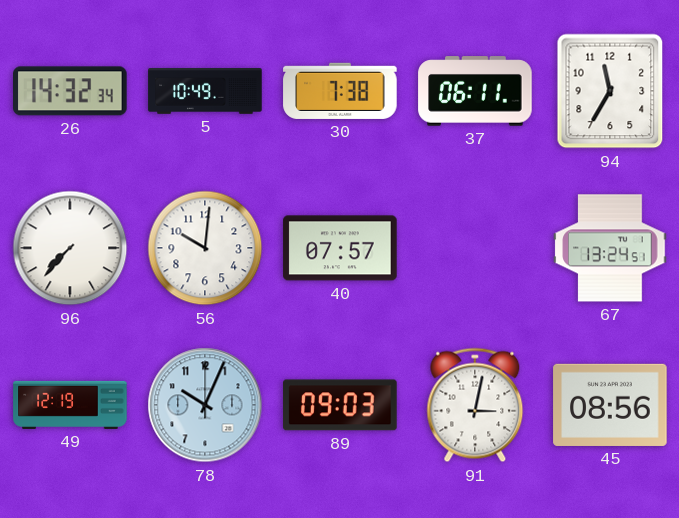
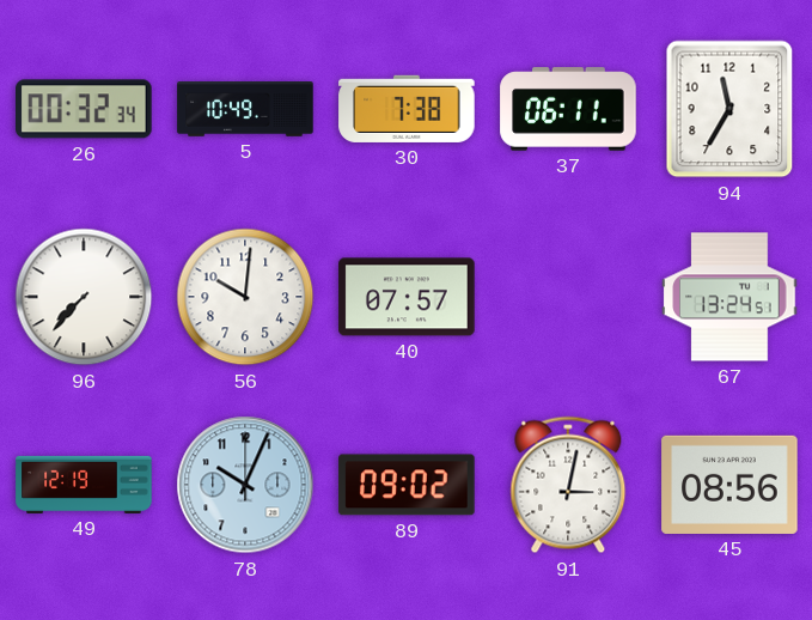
26: 14:32 -> 00:32
89: 09:03 -> 09:02
